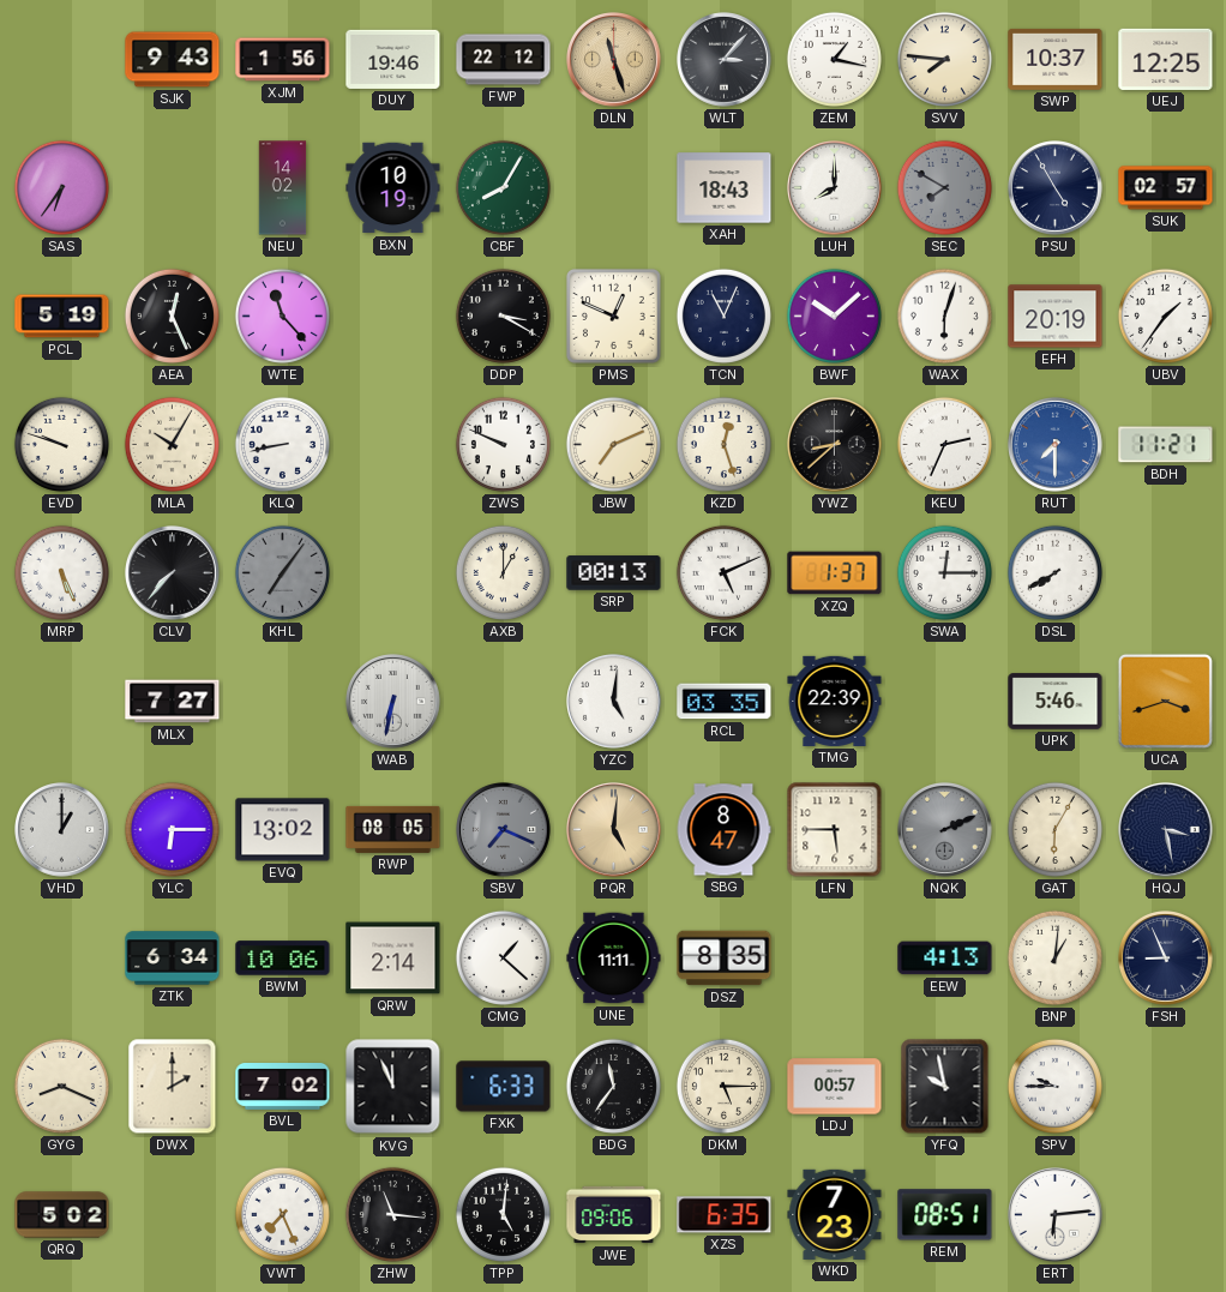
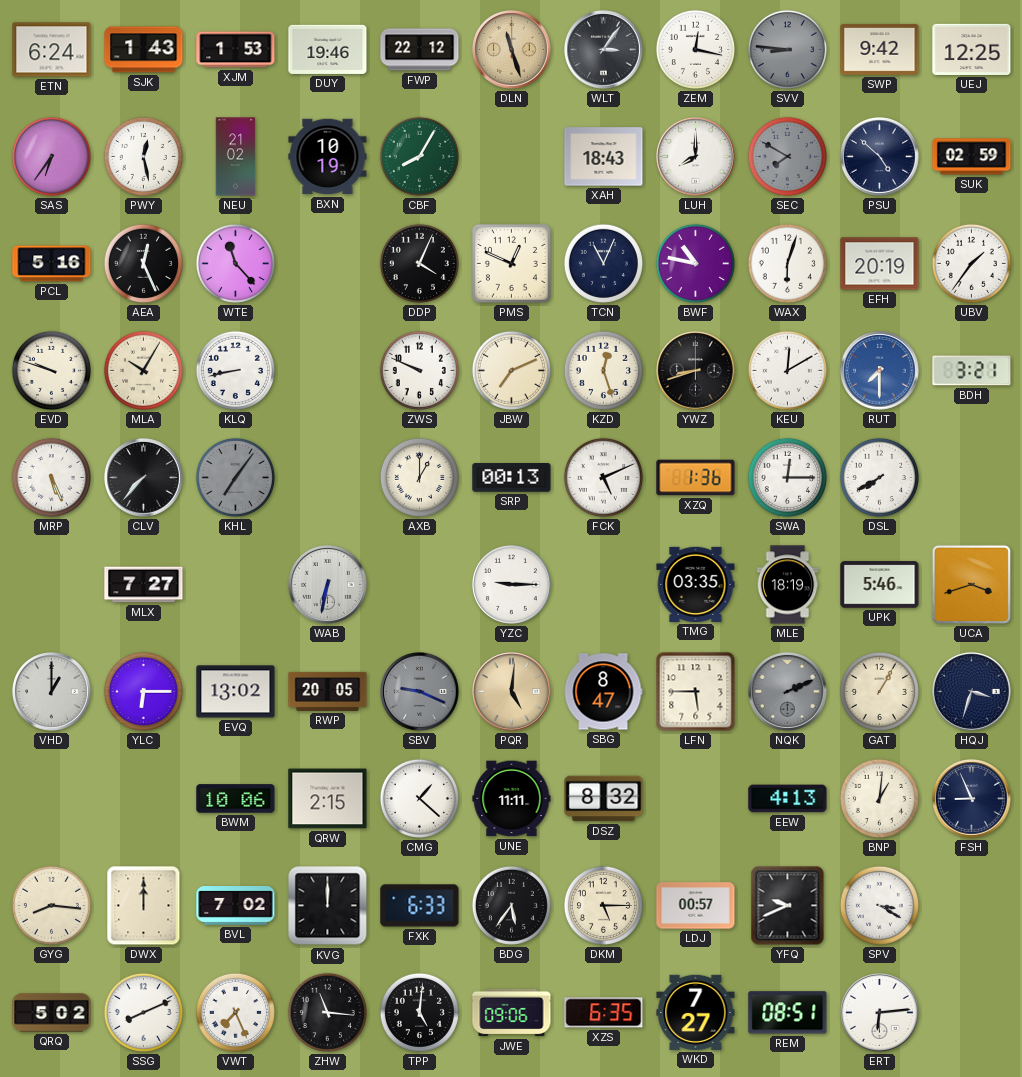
ETN: none -> 6:24
SJK: 9:43 -> 1:43
XJM: 1:56 -> 1:53
WLT: 3:07 -> 3:06
ZEM: 1:17 -> 12:17
SVV: 7:46 -> 8:46
SVV dial: cream -> grey
SWP: 10:37 -> 9:42
PWY: none -> 12:28
NEU: 14:02 -> 21:02
PSU: 4:55 -> 4:52
SUK: 02:57 -> 02:59
PCL: 5:19 -> 5:16
DDP: 3:20 -> 4:04
BWF: 10:08 -> 10:47
YWZ: 8:38 -> 8:42
KEU: 2:34 -> 12:10
BDH: 11:21 -> 3:21
XZQ: 1:37 -> 1:36
YZC: 5:01 -> 9:15
RCL: 03:35 -> none
TMG: 22:39 -> 03:35
MLE: none -> 18:19
RWP: 08:05 -> 20:05
SBV: 7:19 -> 9:19
GAT: 6:05 -> 1:05
HQJ: 3:28 -> 3:33
ZTK: 6:34 -> none
QRW: 2:14 -> 2:15
DSZ: 8:35 -> 8:32
GYG: 8:19 -> 8:16
DWX: 2:00 -> 12:00
KVG: 11:56 -> 12:00
BDG: 11:36 -> 5:36
YFQ: 9:58 -> 9:41
SPV: 9:45 -> 3:20
SSG: none -> 8:11
WKD: 7:23 -> 7:27
